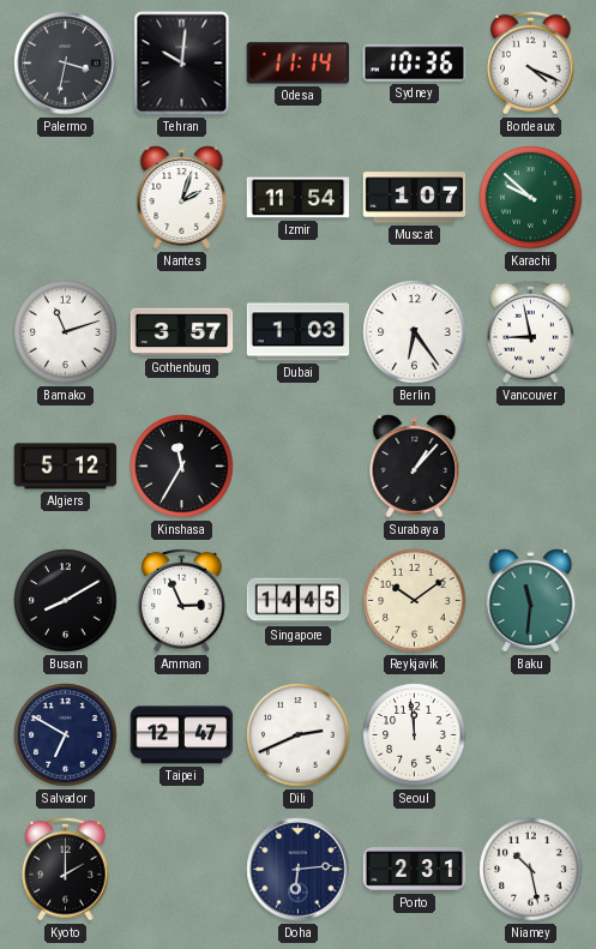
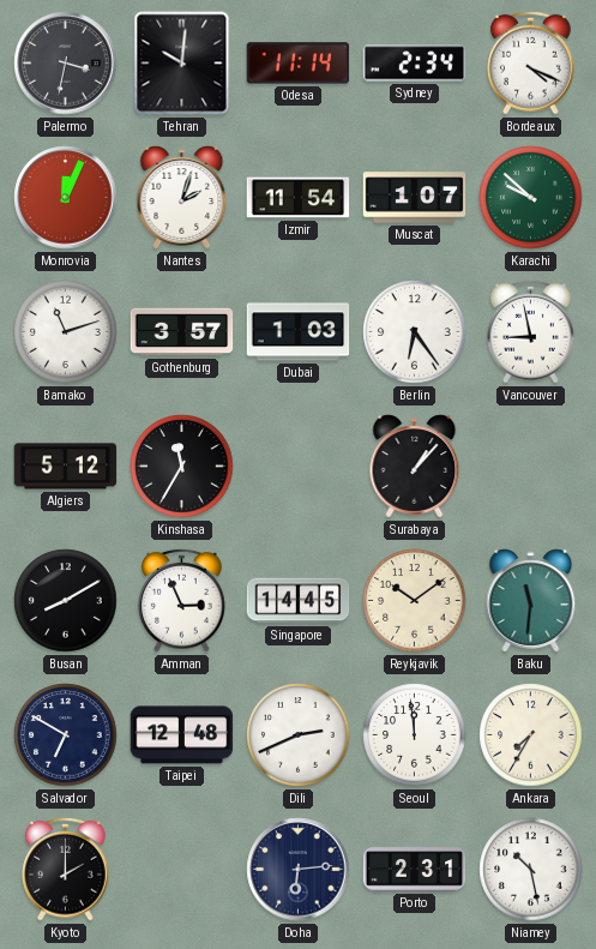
Sydney: 10:36 -> 2:34
Monrovia: none -> 12:04
Taipei: 12:47 -> 12:48
Ankara: none -> 7:35
